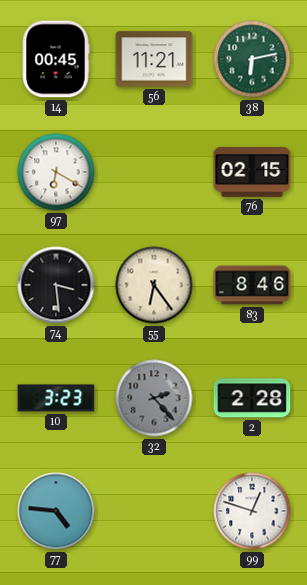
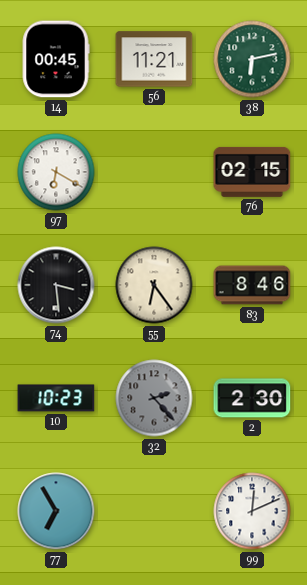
10: 3:23 -> 10:23
2: 2:28 -> 2:30
77: 4:46 -> 6:55
99: 12:48 -> 12:11
